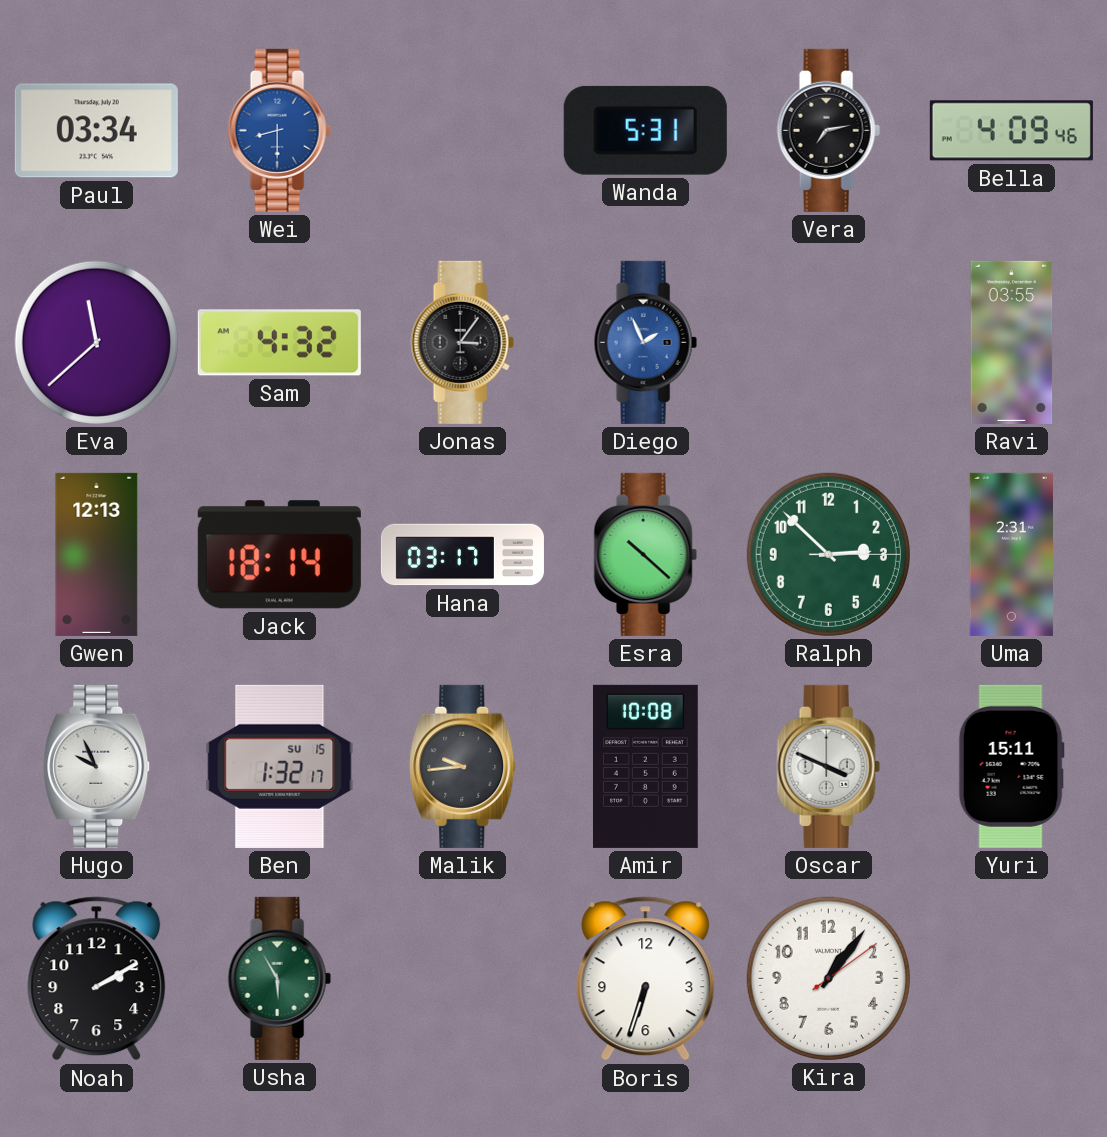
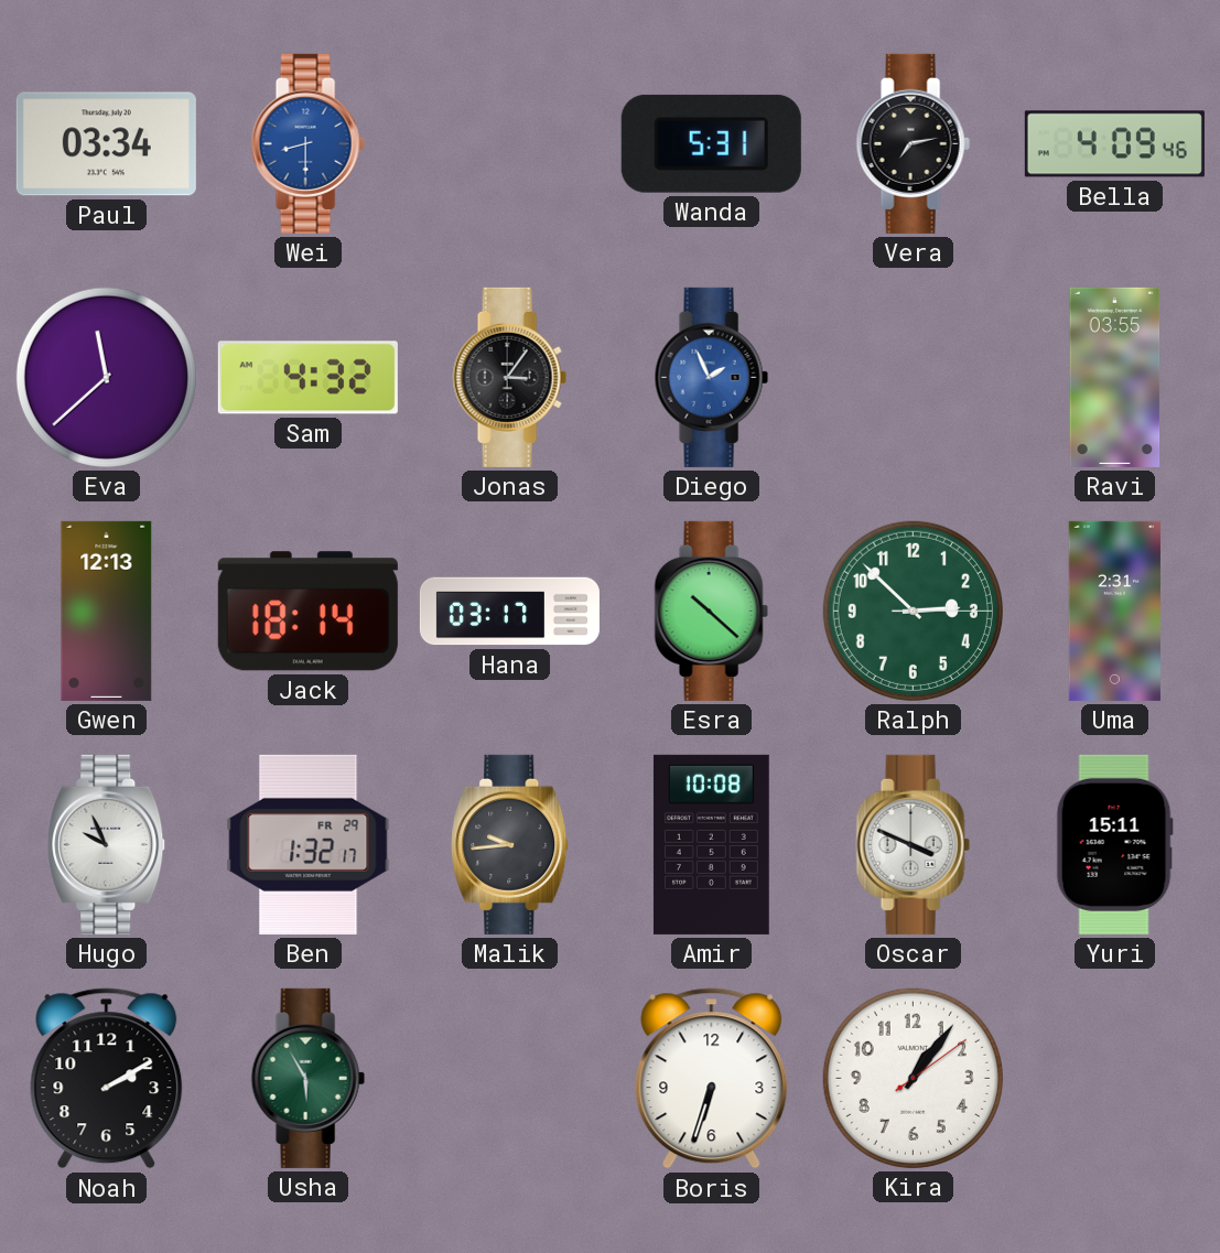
Ben date: SU 15 -> FR 29
